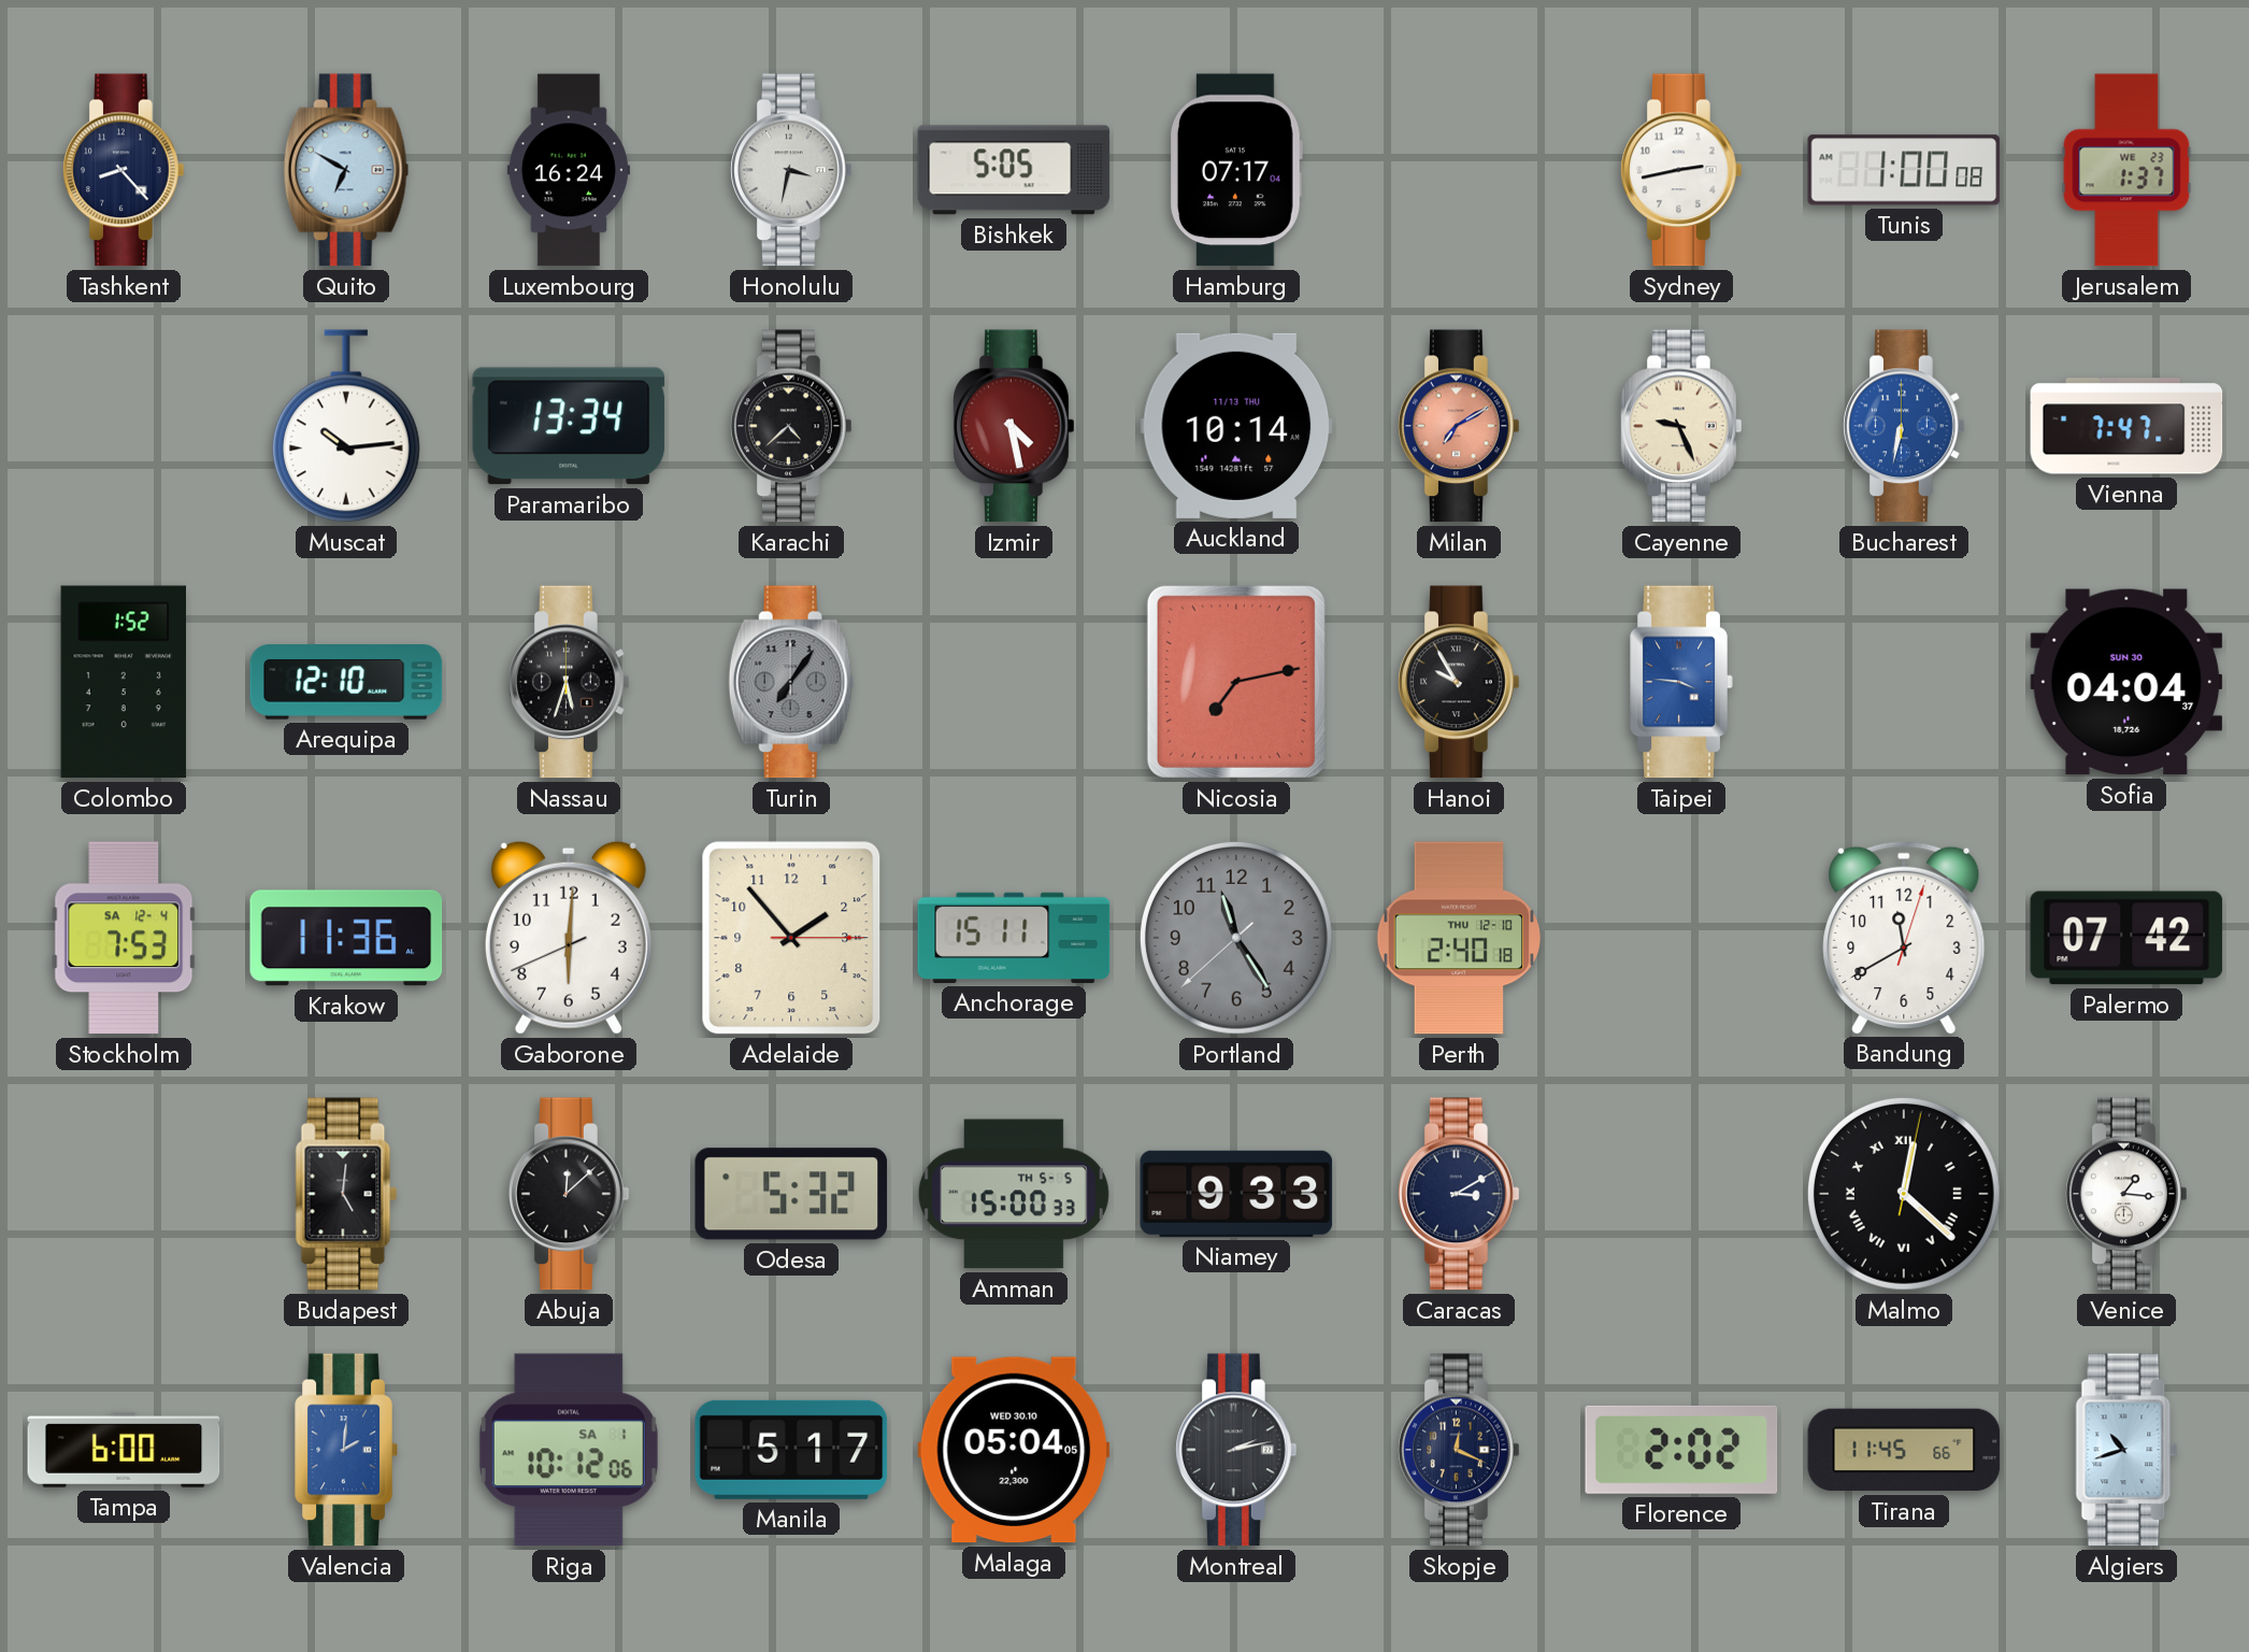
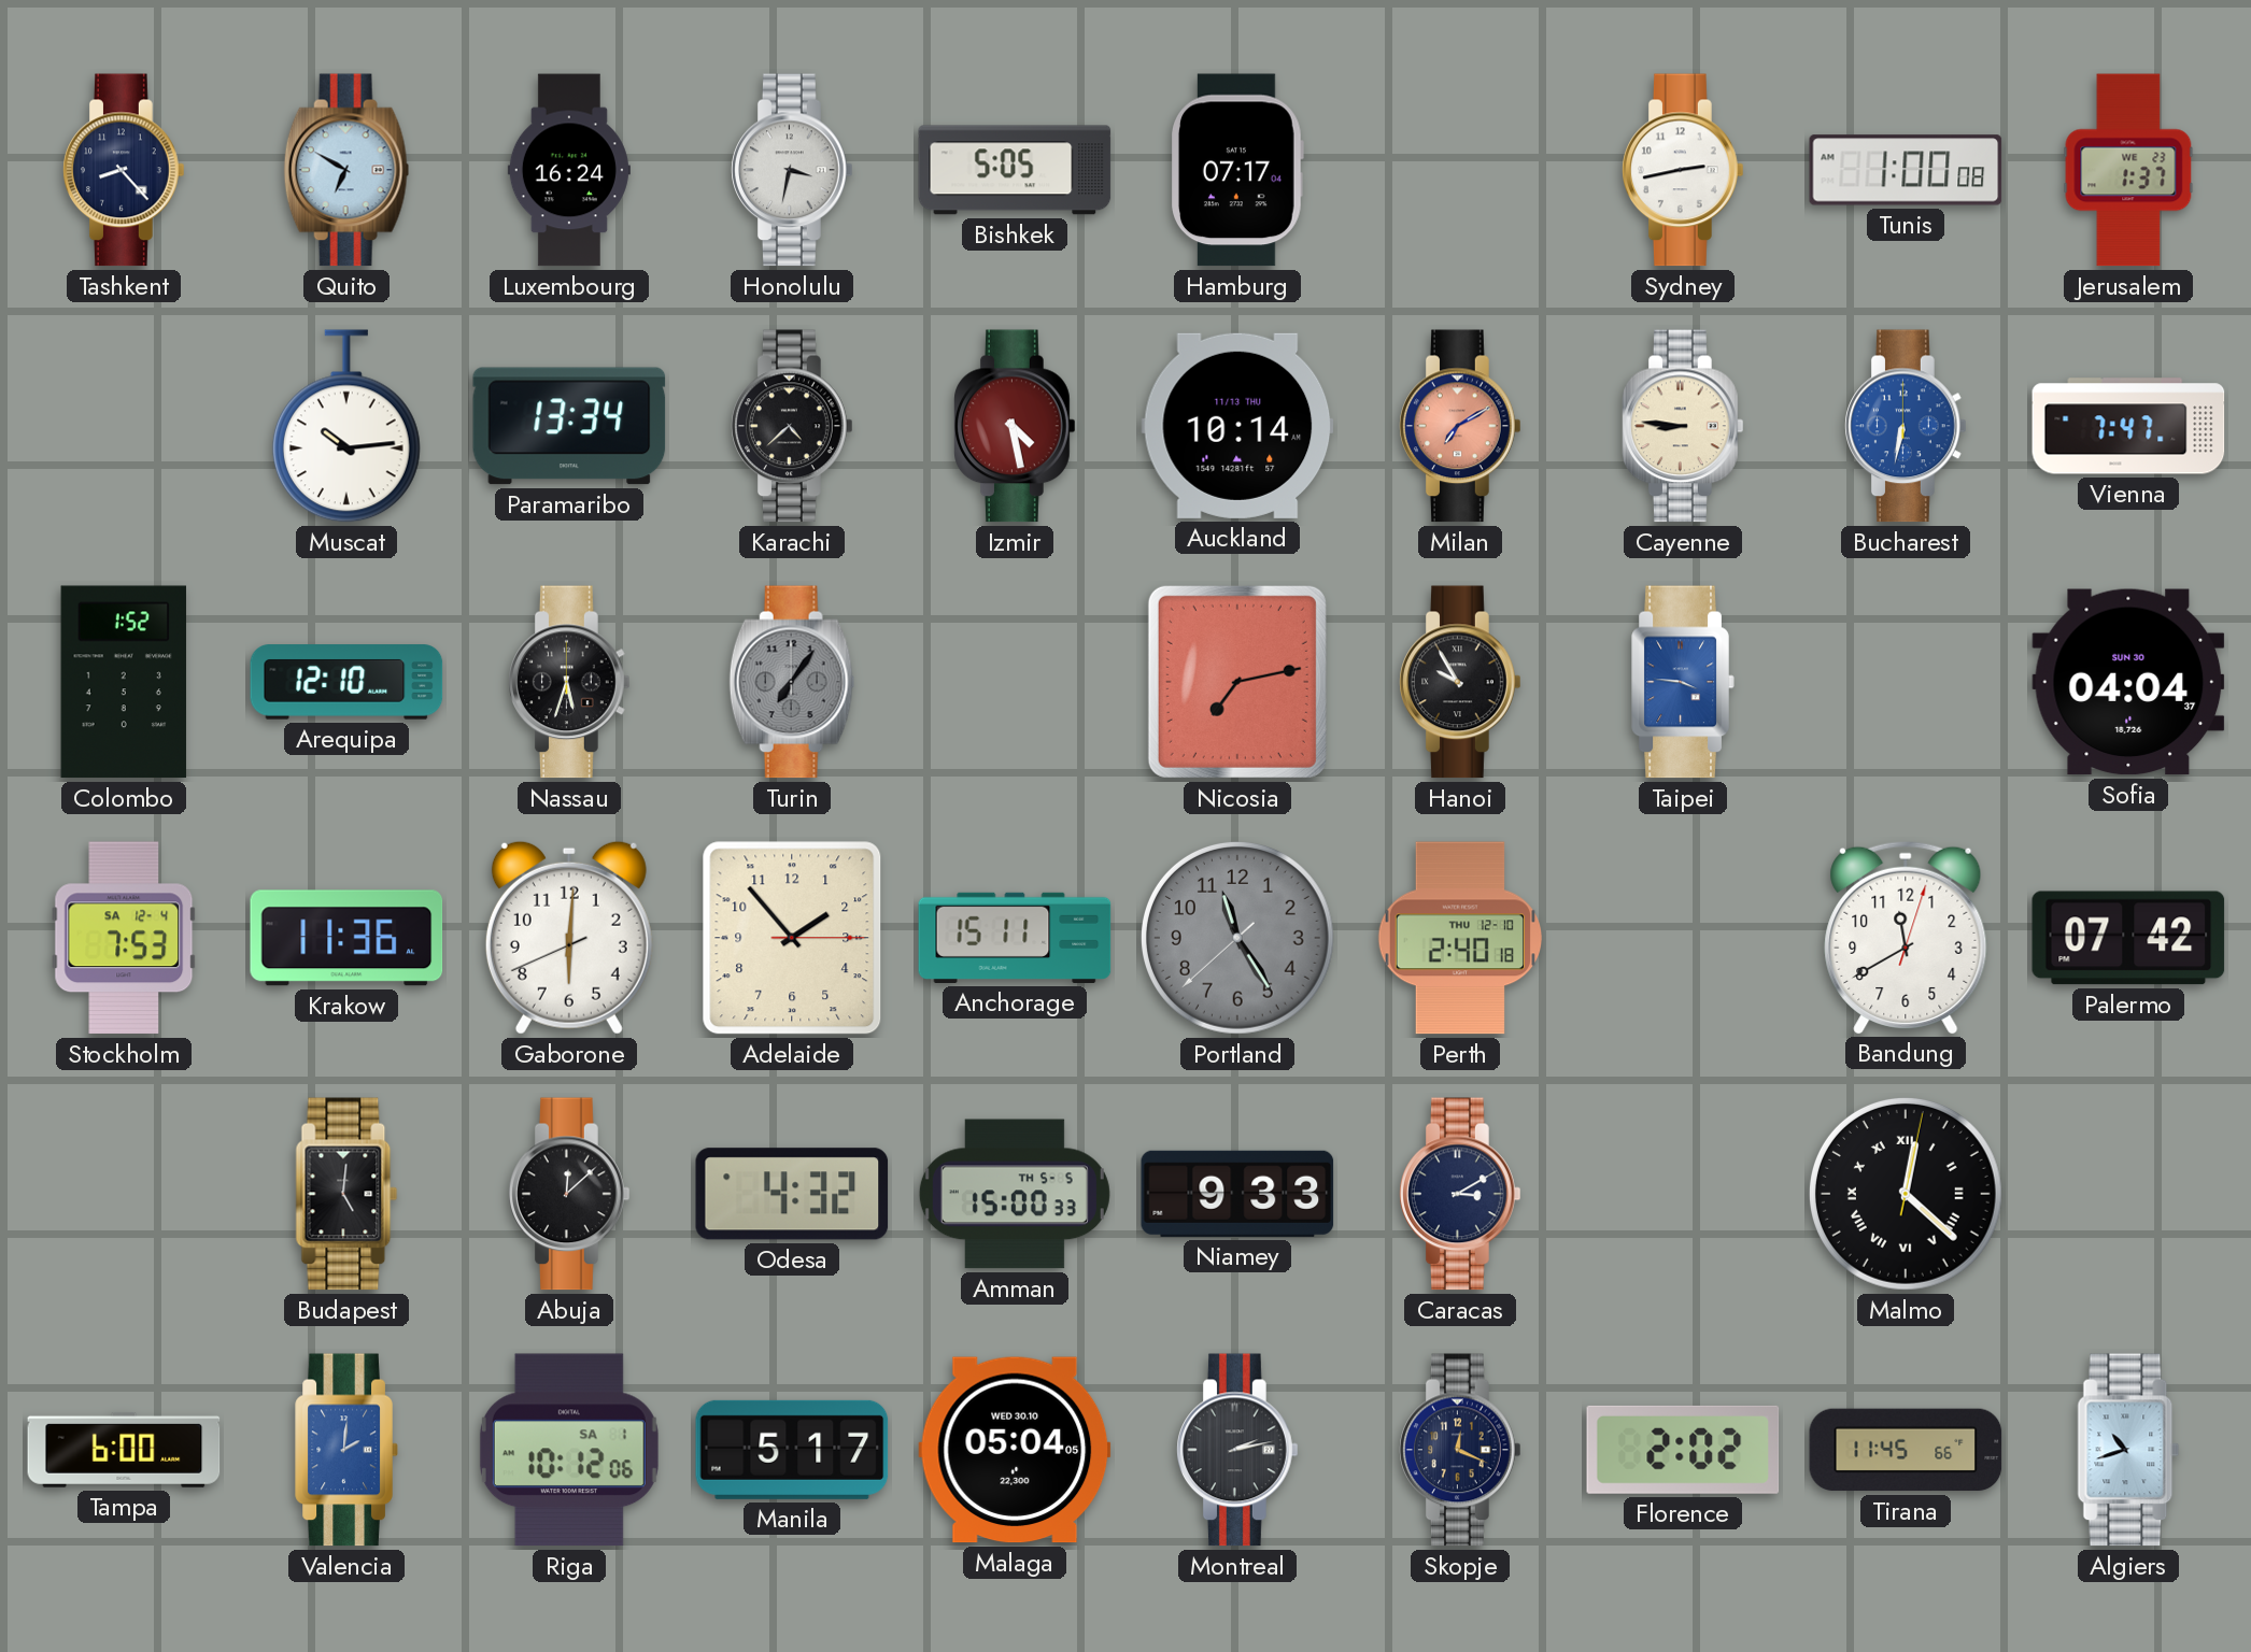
Cayenne: 9:26 -> 8:46
Odesa: 5:32 -> 4:32
Venice: 1:16 -> none
